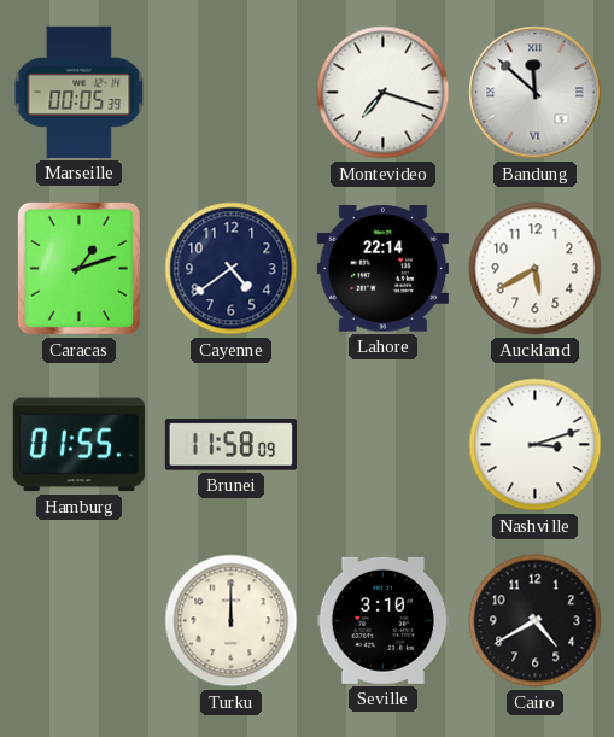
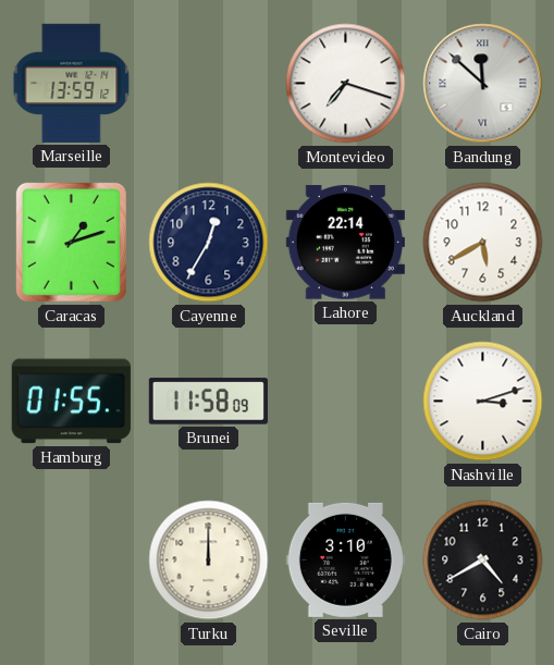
Marseille: 00:05 -> 13:59
Cayenne: 4:39 -> 12:35
